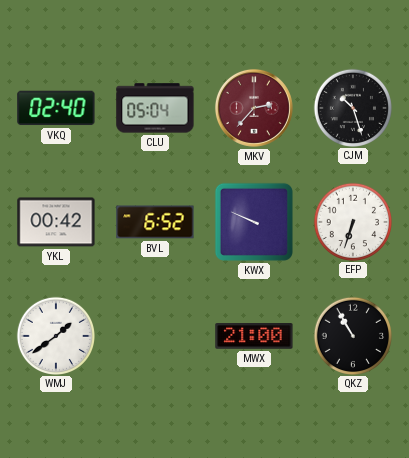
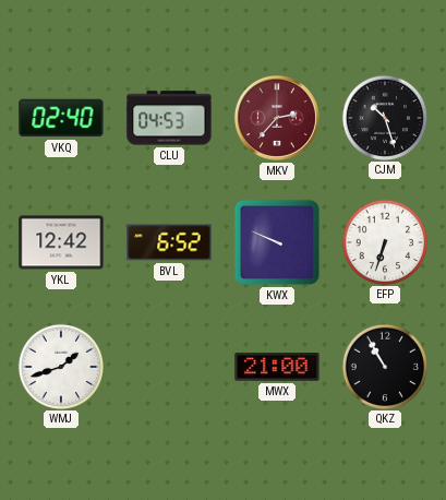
CLU: 05:04 -> 04:53
YKL: 00:42 -> 12:42
WMJ: 1:39 -> 1:42
